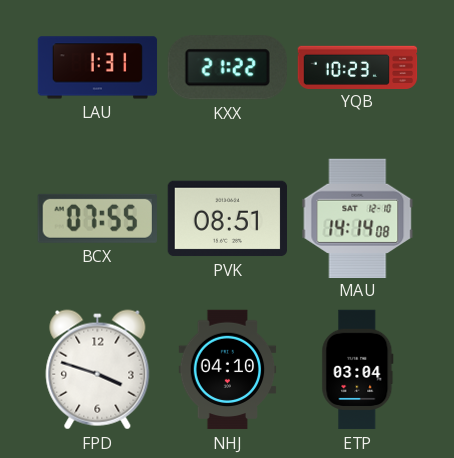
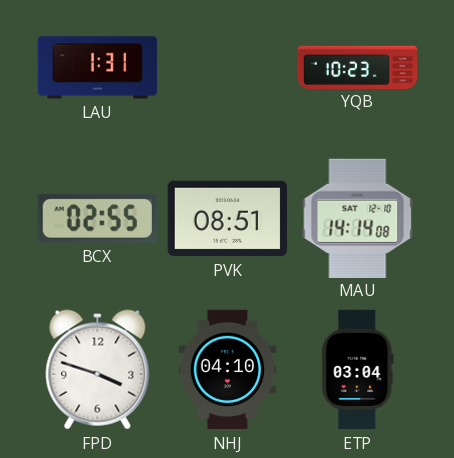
KXX: 21:22 -> none
BCX: 07:55 -> 02:55
